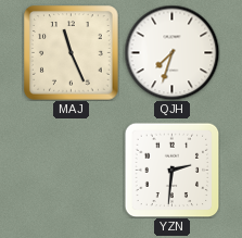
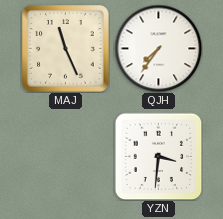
QJH: 7:33 -> 7:36
YZN: 2:31 -> 3:31
